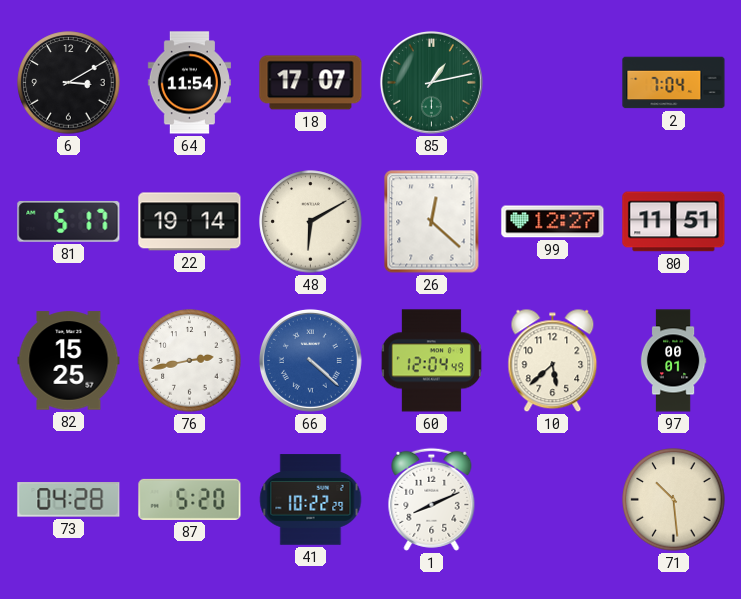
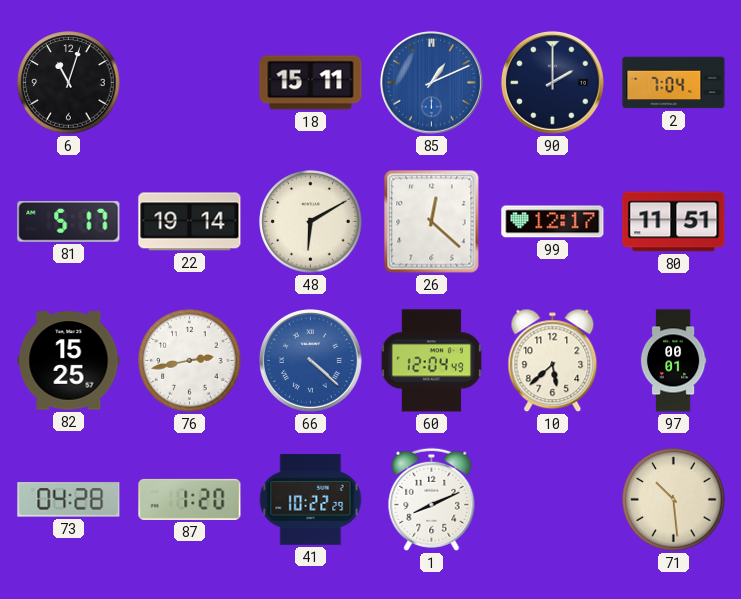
6: 3:10 -> 11:03
64: 11:54 -> none
18: 17:07 -> 15:11
85: 1:13 -> 1:11
85 dial: green -> blue
90: none -> 2:00
99: 12:27 -> 12:17
87: 5:20 -> 1:20
